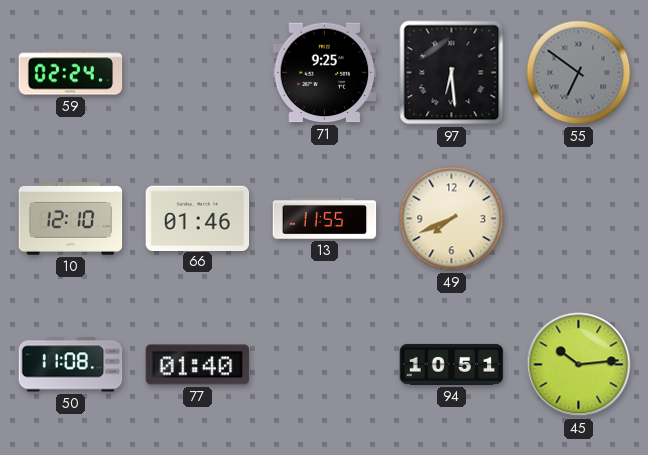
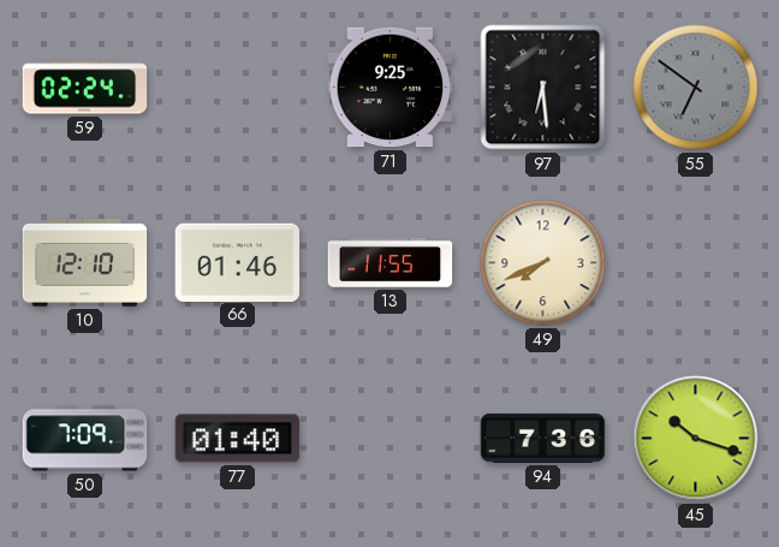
50: 11:08 -> 7:09
94: 10:51 -> 7:36
45: 10:14 -> 10:18
